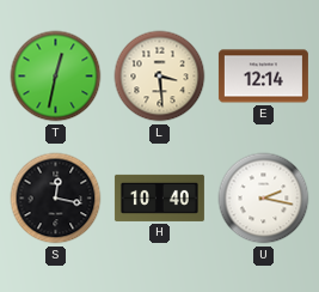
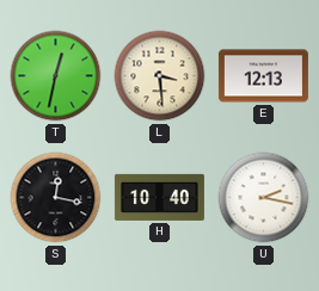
E: 12:14 -> 12:13
